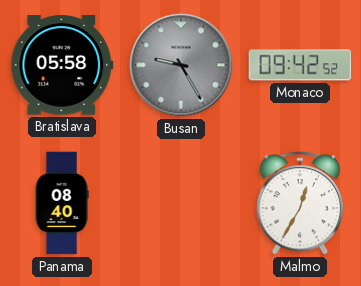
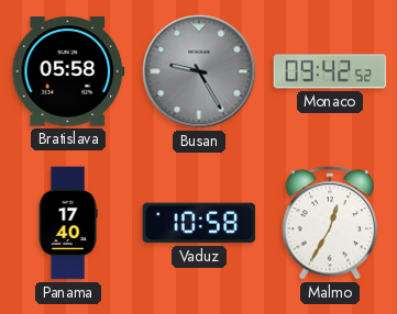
Panama: 08:40 -> 17:40
Vaduz: none -> 10:58
